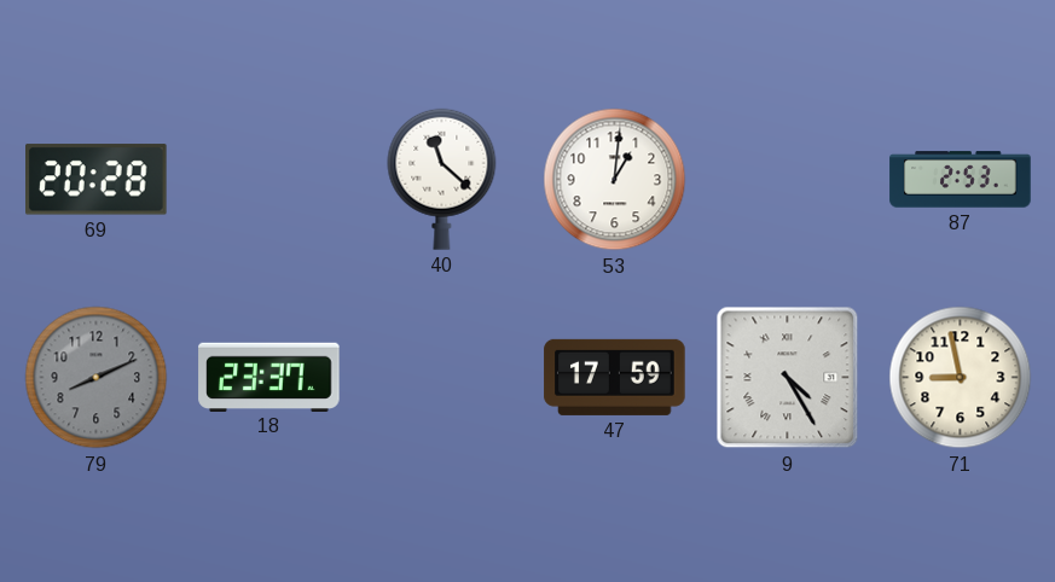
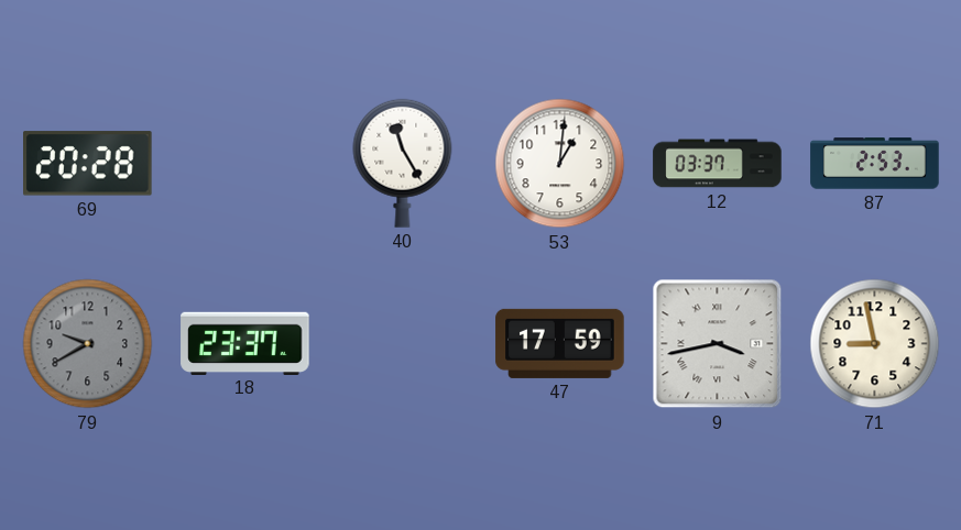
40: 11:22 -> 11:25
12: none -> 03:37
79: 8:11 -> 9:40
9: 4:25 -> 3:43
